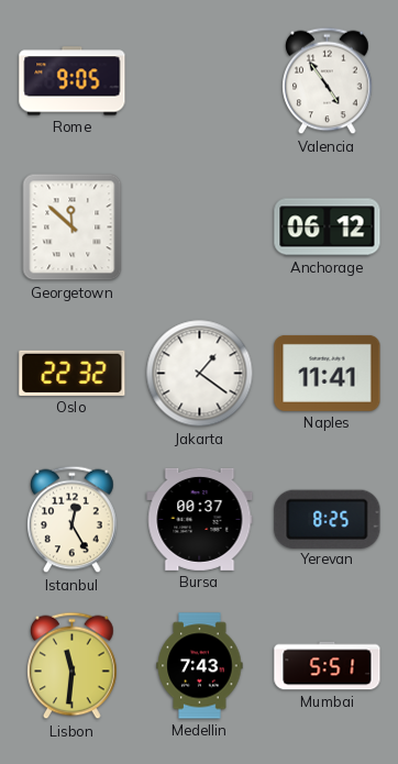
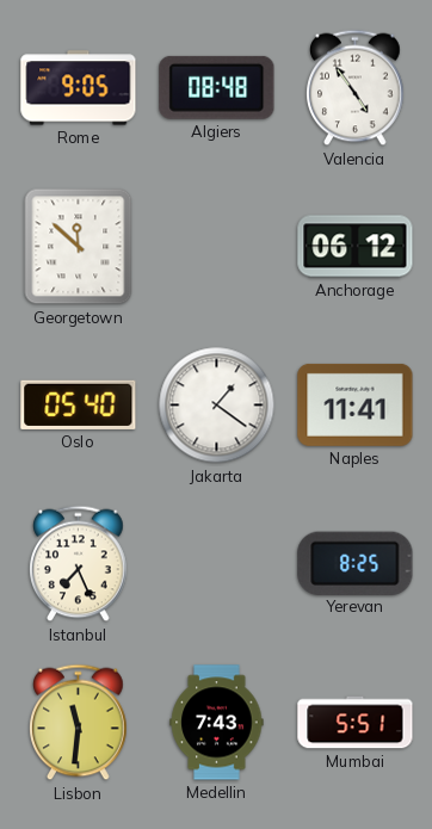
Algiers: none -> 08:48
Oslo: 22:32 -> 05:40
Istanbul: 12:25 -> 7:26
Bursa: 00:37 -> none
